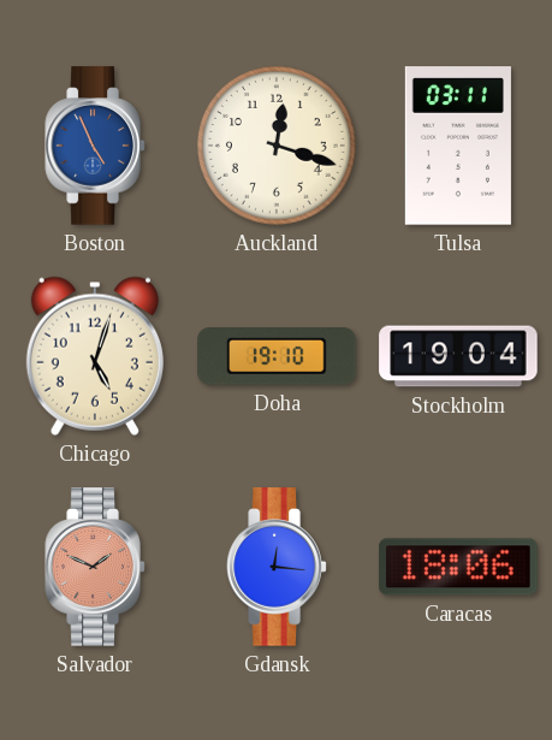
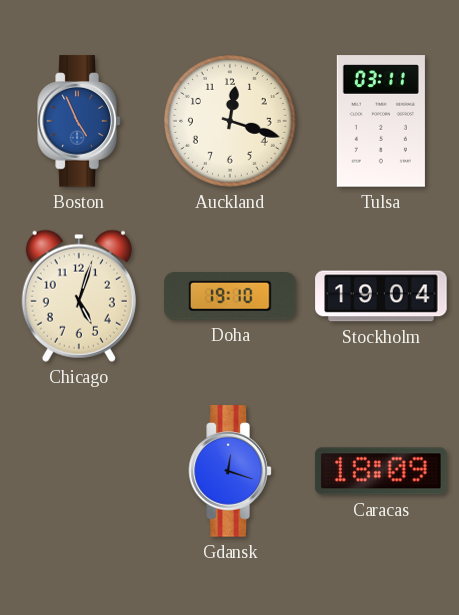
Salvador: 1:49 -> none
Gdansk: 12:16 -> 12:18
Caracas: 18:06 -> 18:09
